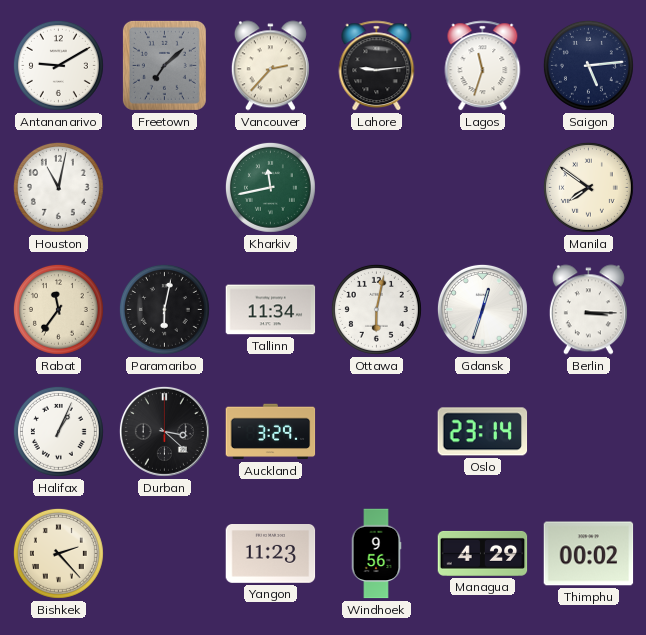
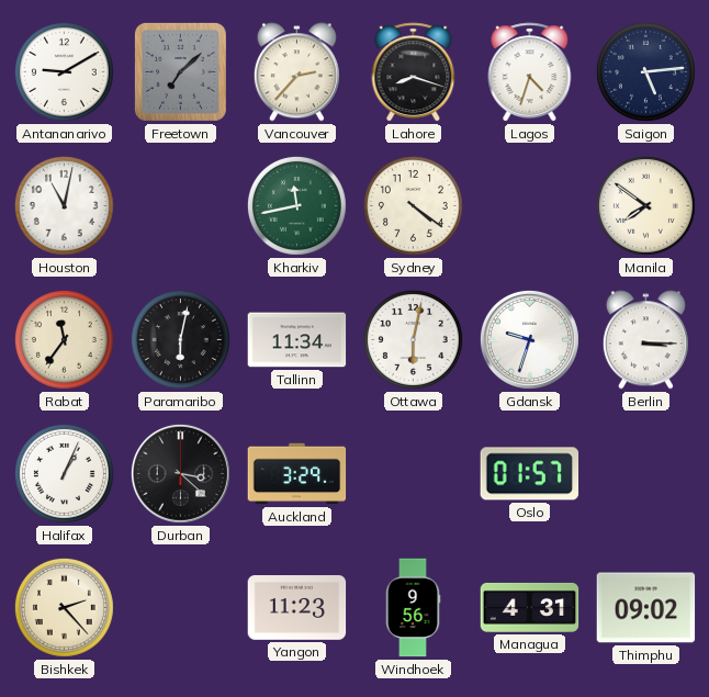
Lahore: 9:14 -> 8:18
Lagos: 11:33 -> 4:33
Sydney: none -> 4:21
Gdansk: 12:33 -> 9:33
Oslo: 23:14 -> 01:57
Managua: 4:29 -> 4:31
Thimphu: 00:02 -> 09:02
